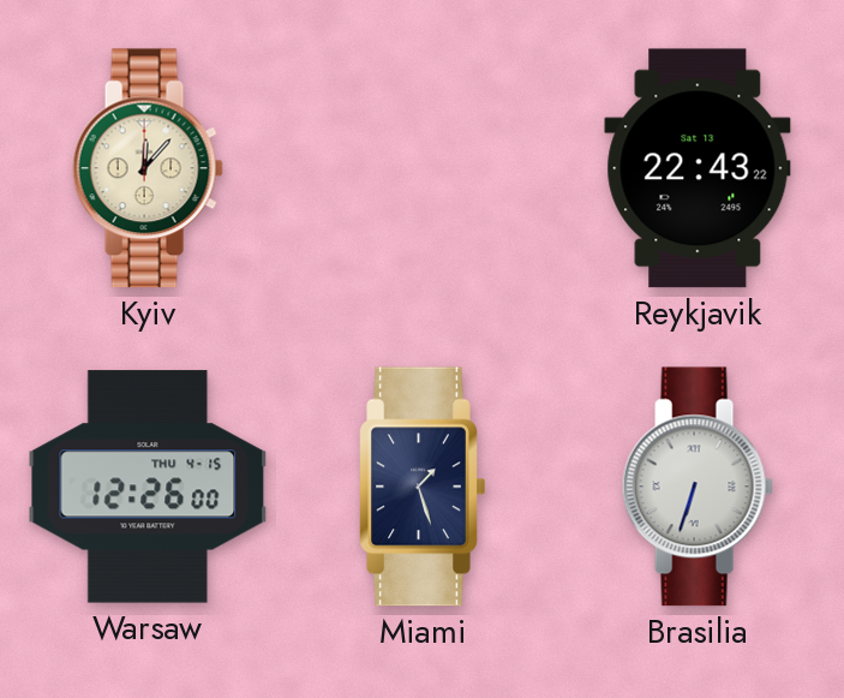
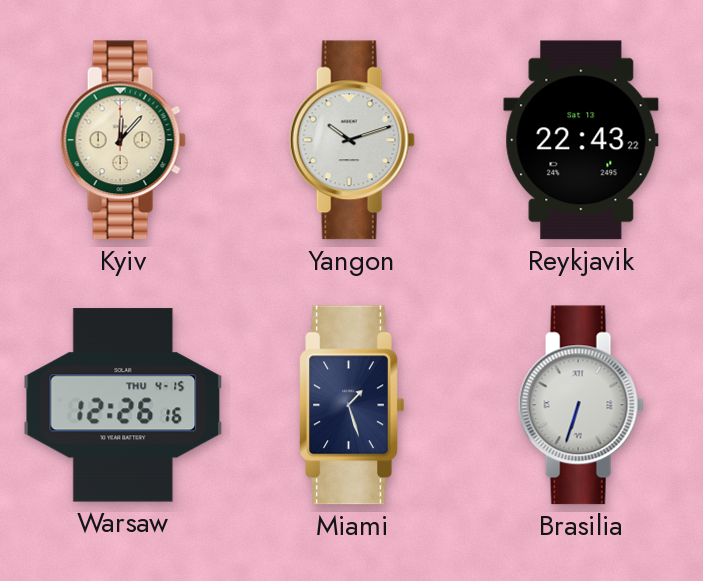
Yangon: none -> 10:12
Warsaw: 12:26:00 -> 12:26:16
